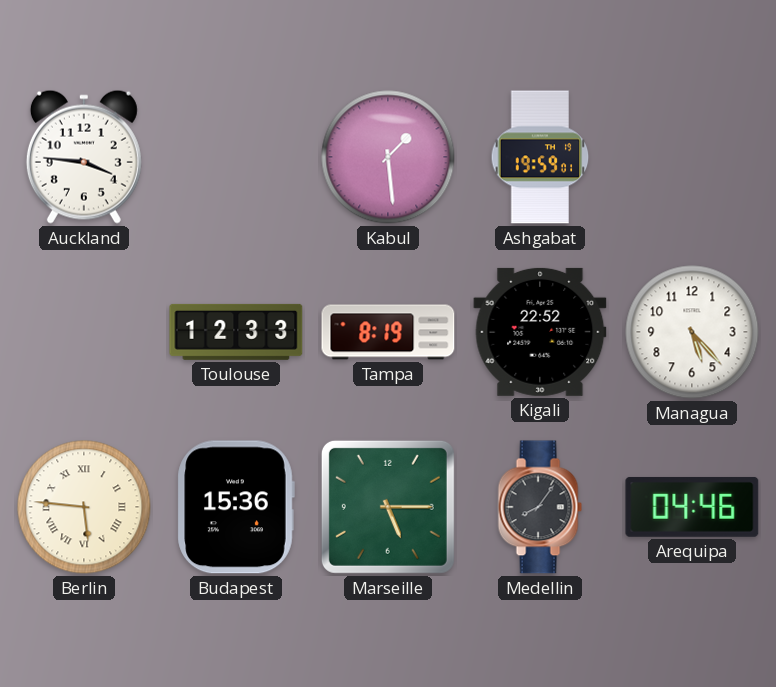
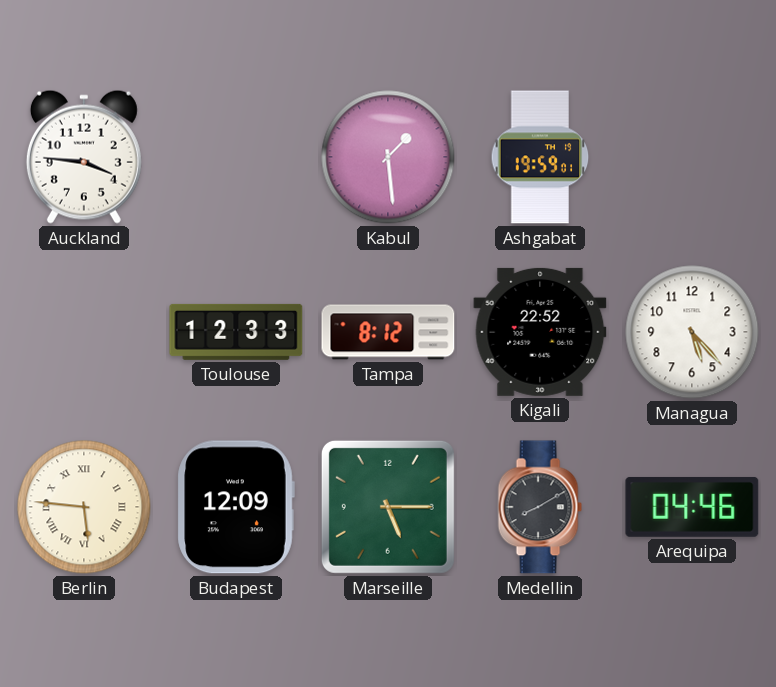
Tampa: 8:19 -> 8:12
Budapest: 15:36 -> 12:09
Medellin: 8:06 -> 8:10
